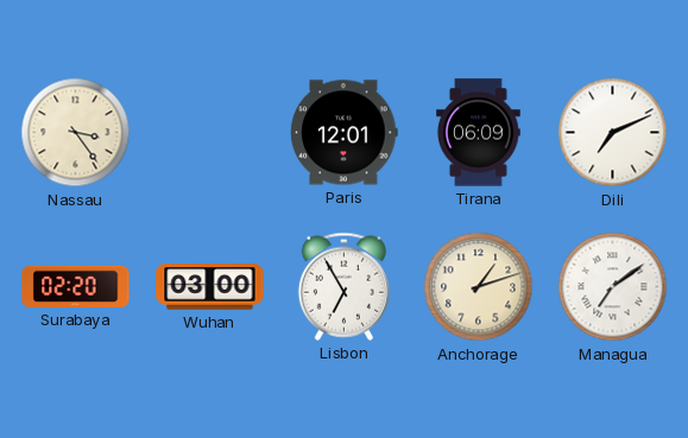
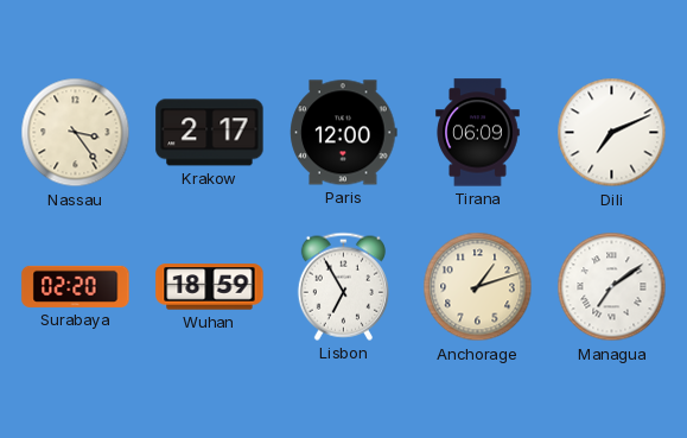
Krakow: none -> 2:17
Paris: 12:01 -> 12:00
Wuhan: 03:00 -> 18:59
